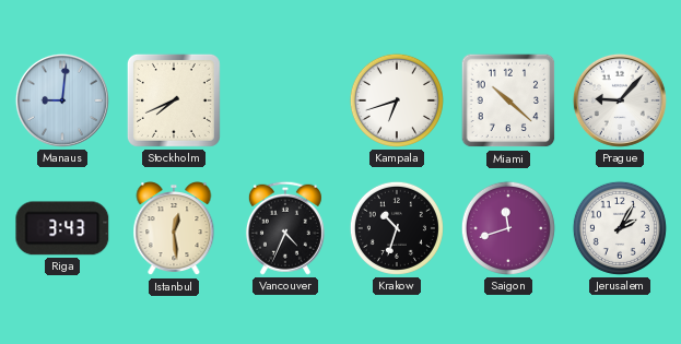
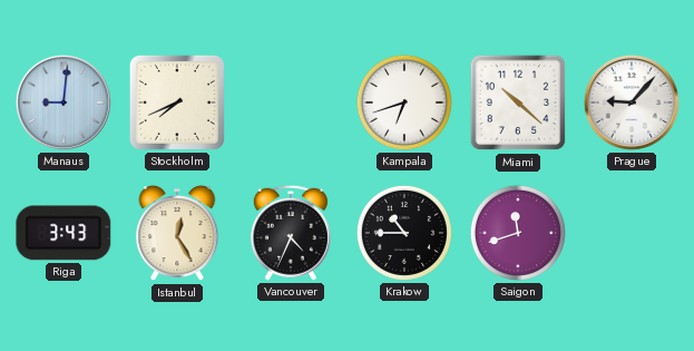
Istanbul: 12:29 -> 12:25
Krakow: 10:33 -> 10:45
Jerusalem: 2:05 -> none
